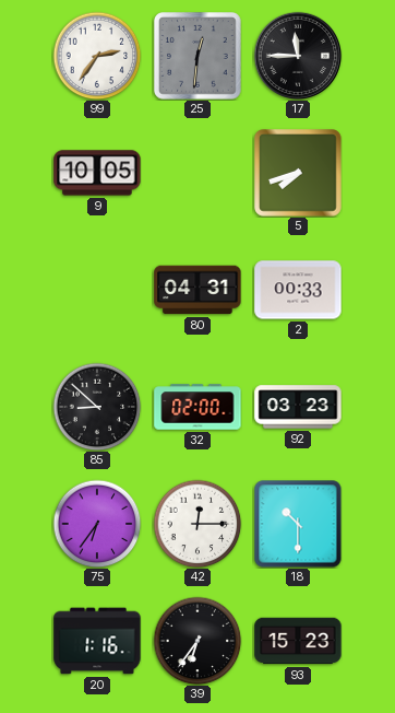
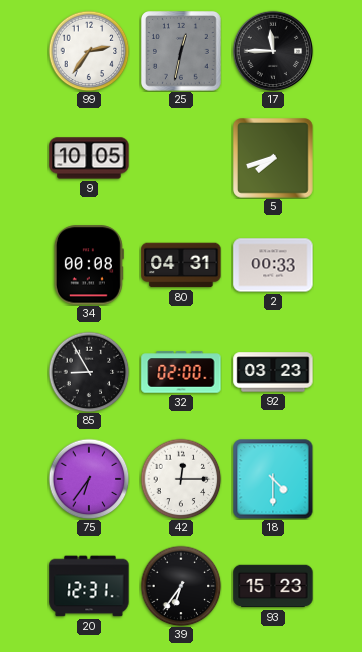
25: 12:31 -> 12:32
34: none -> 00:08
85: 8:52 -> 8:55
18: 10:30 -> 4:30
20: 1:16 -> 12:31
